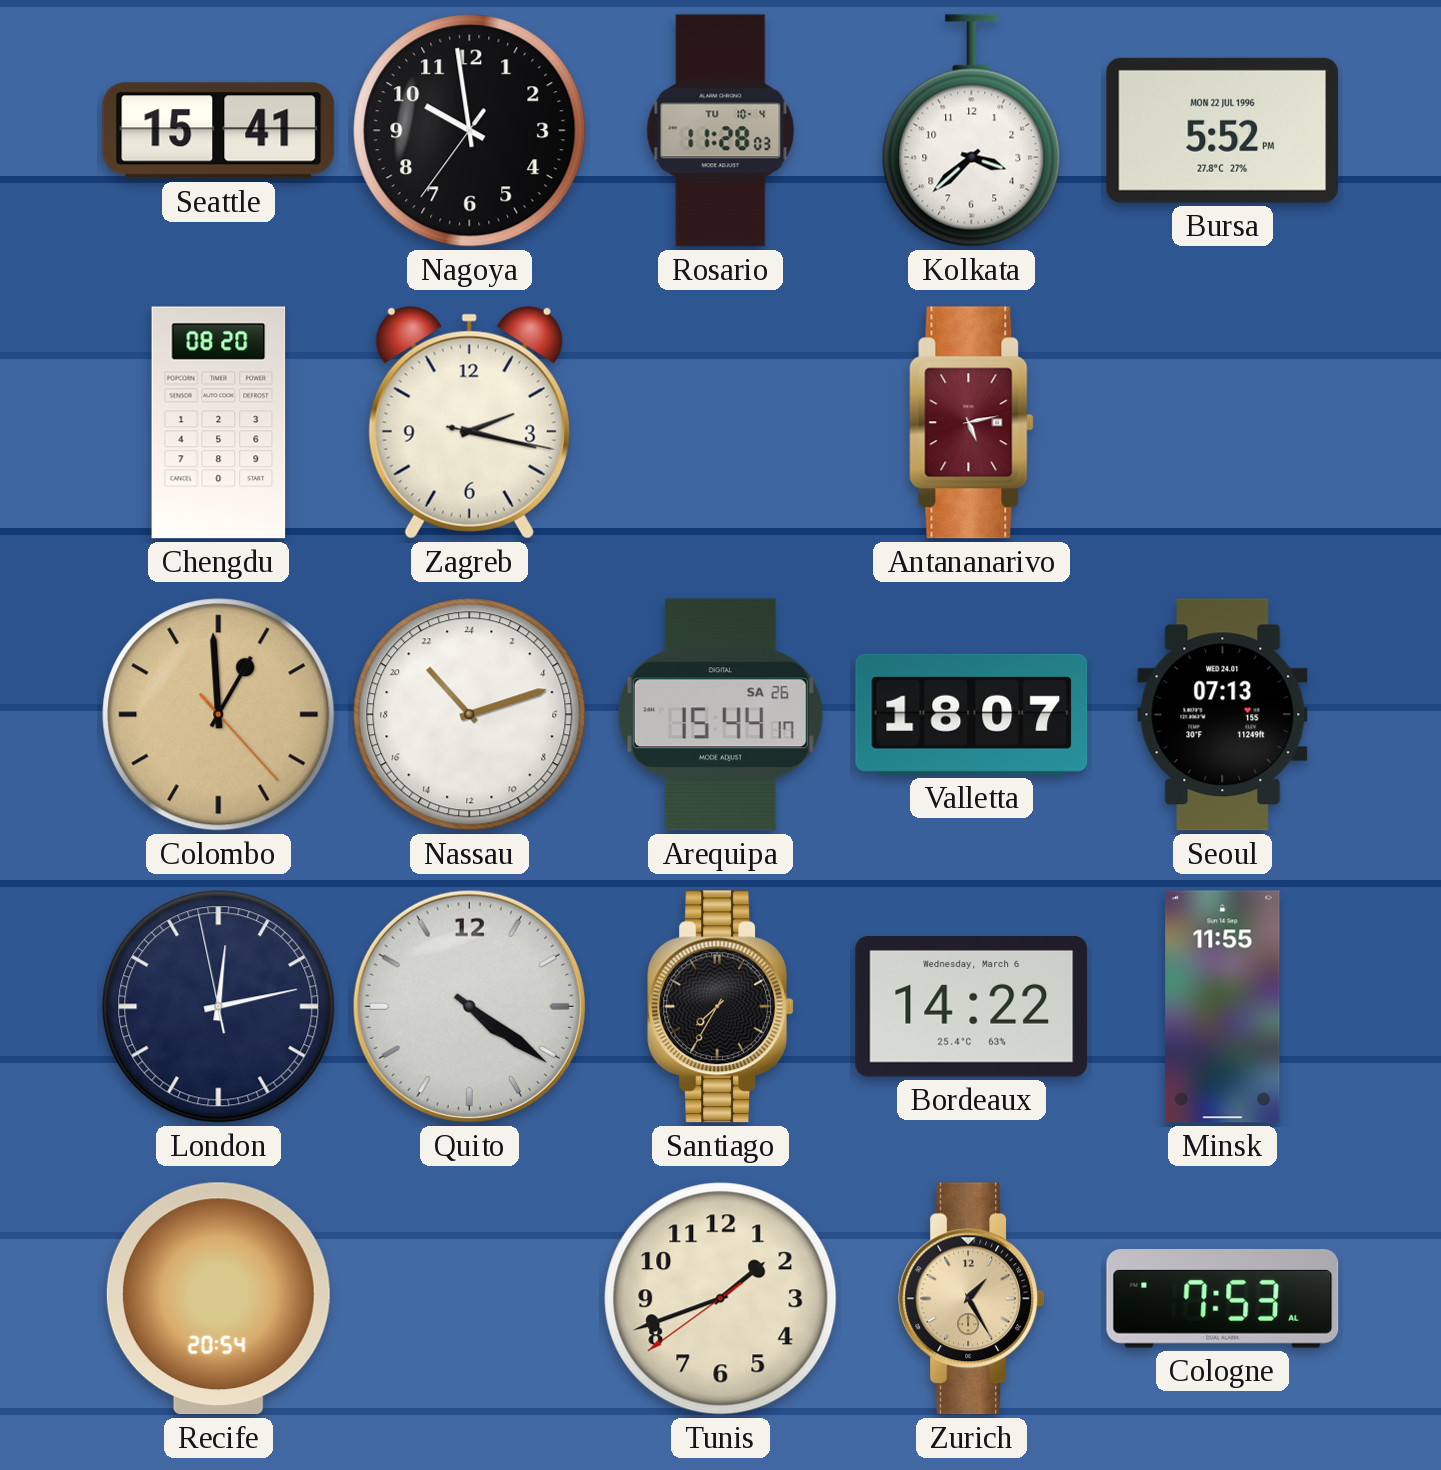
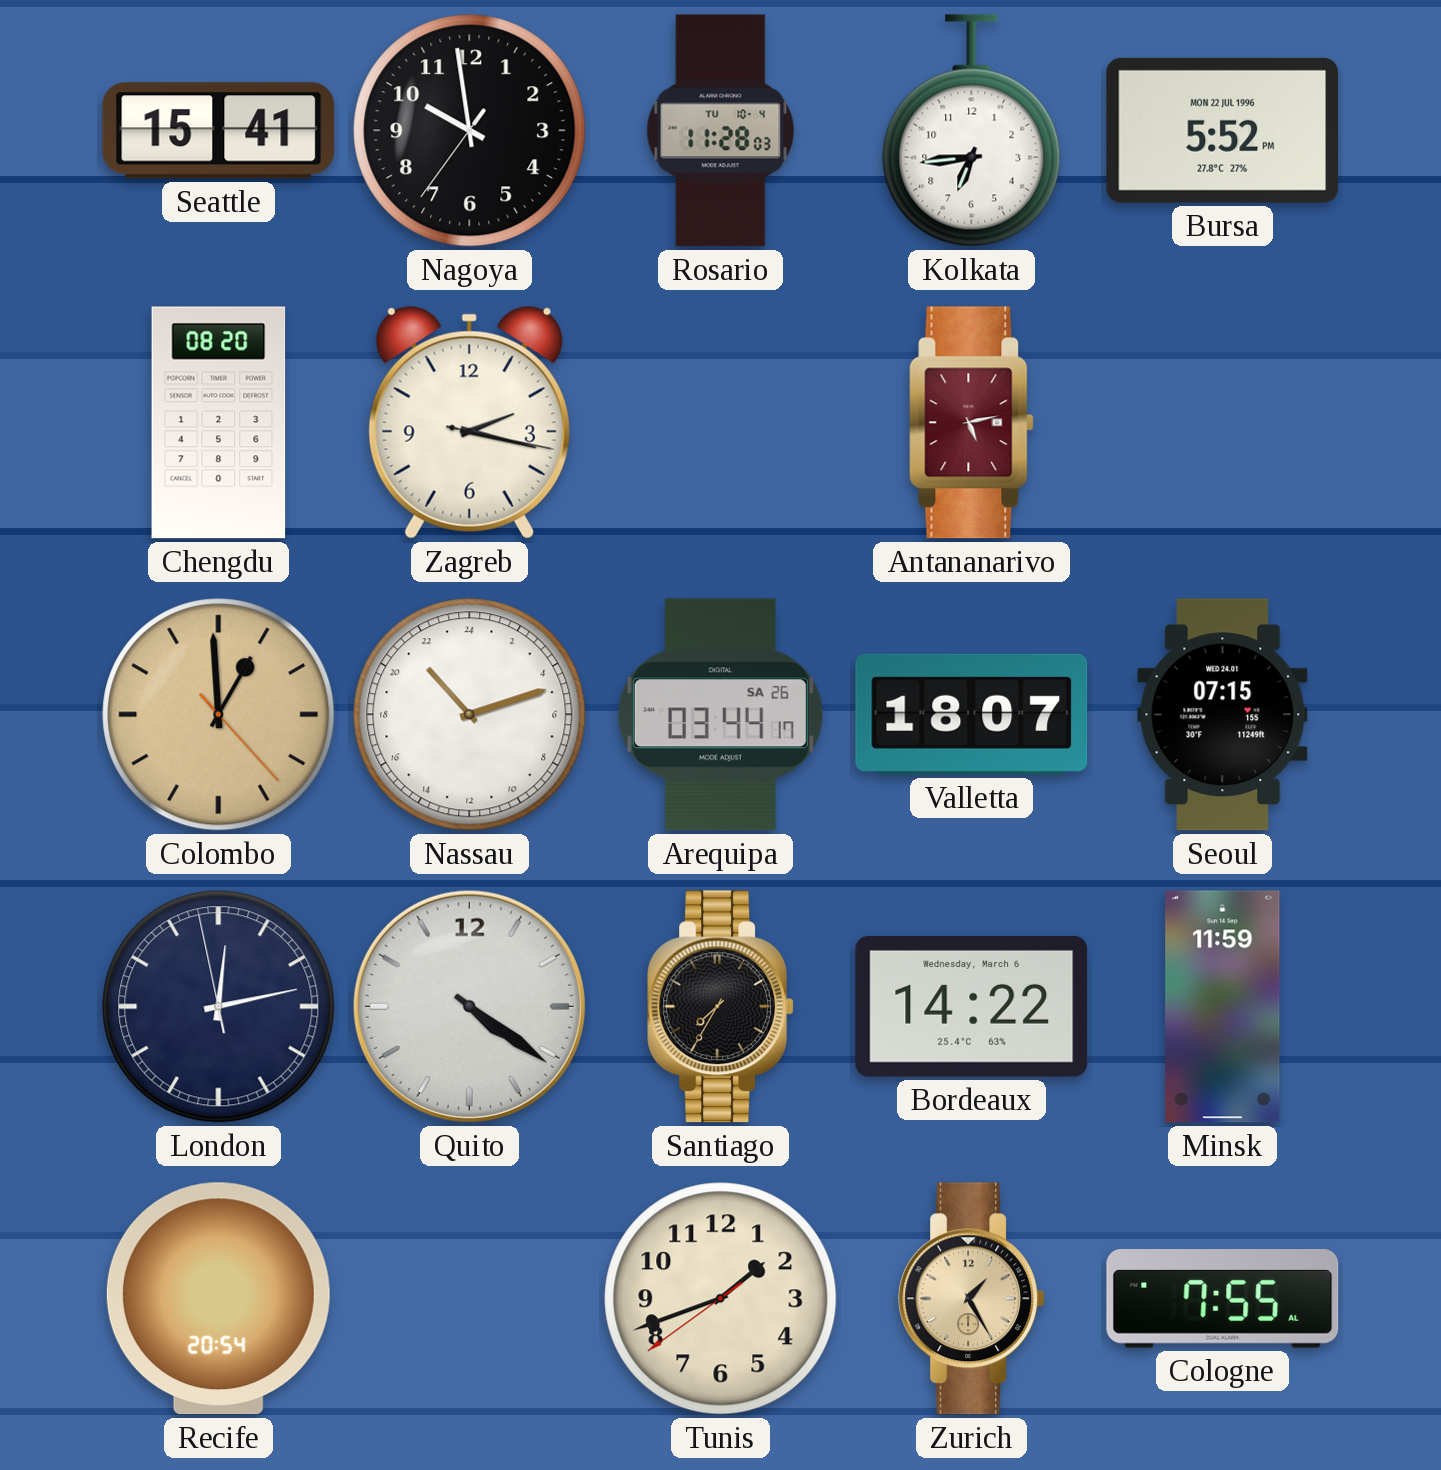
Kolkata: 3:38 -> 6:44
Arequipa: 15:44 -> 03:44
Seoul: 07:13 -> 07:15
Minsk: 11:55 -> 11:59
Cologne: 7:53 -> 7:55
